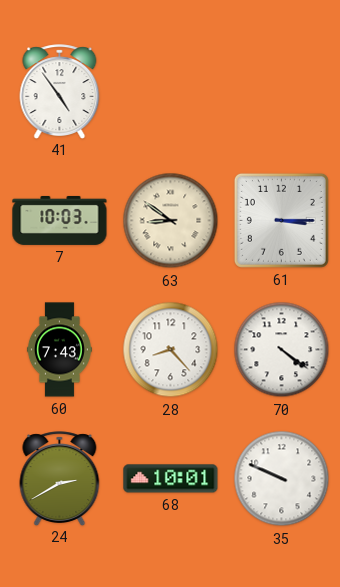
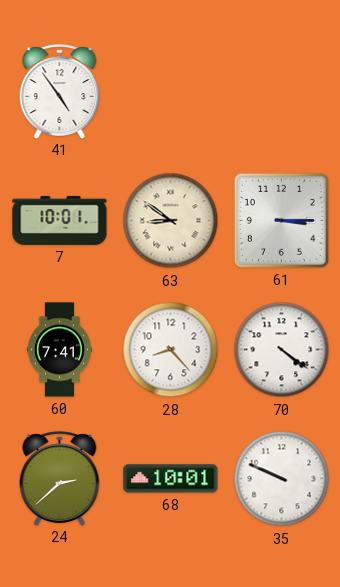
7: 10:03 -> 10:01
60: 7:43 -> 7:41
24: 2:40 -> 2:38
